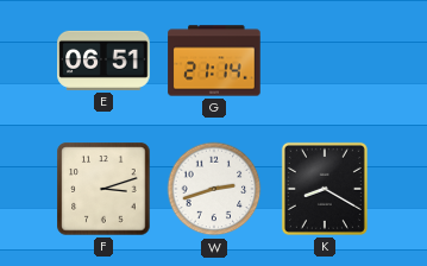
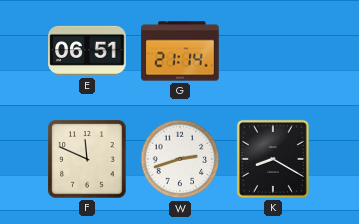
F: 3:12 -> 11:49
